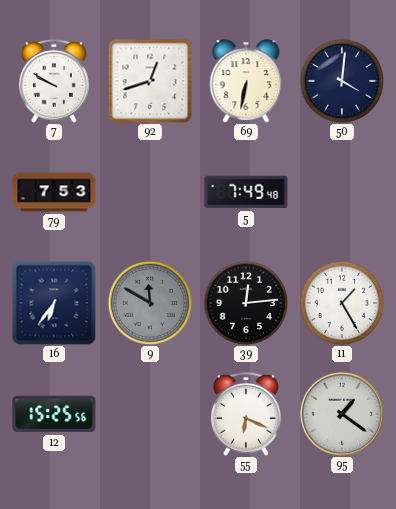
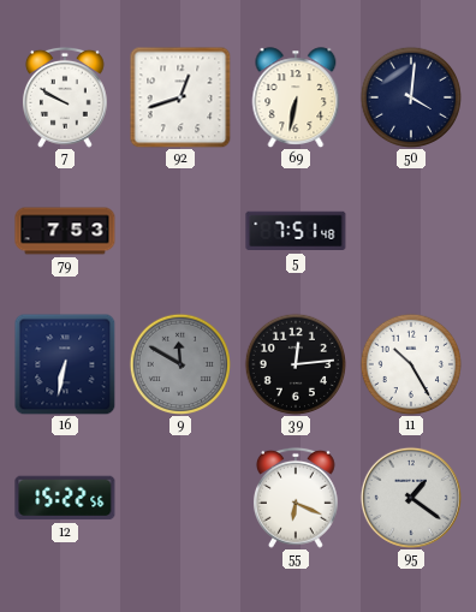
5: 7:49 -> 7:51
16: 6:36 -> 6:32
11: 1:25 -> 10:25
12: 15:25 -> 15:22
